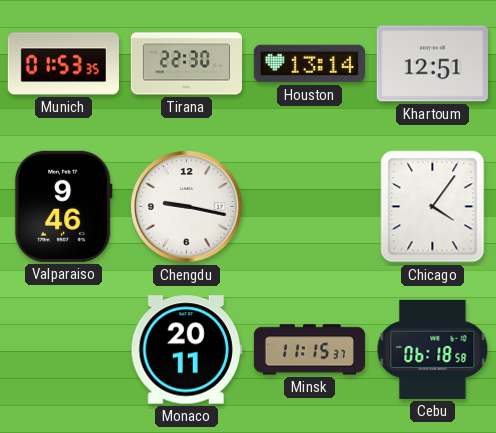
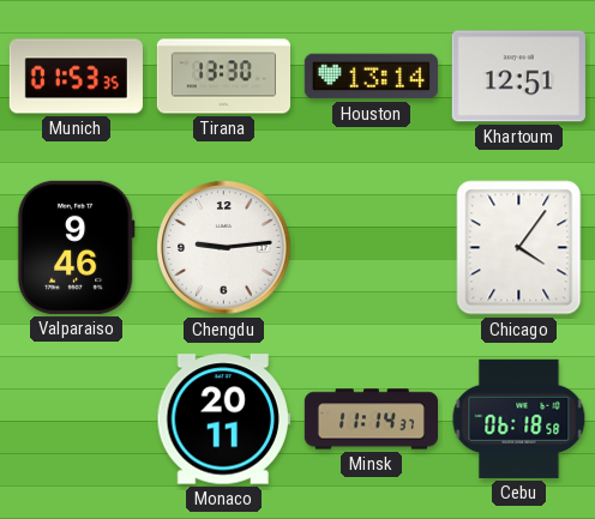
Tirana: 22:30 -> 13:30
Chengdu: 9:17 -> 9:14
Minsk: 11:15 -> 11:14
